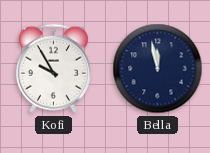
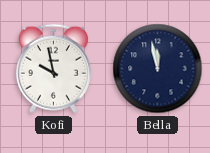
Kofi: 9:55 -> 9:58
